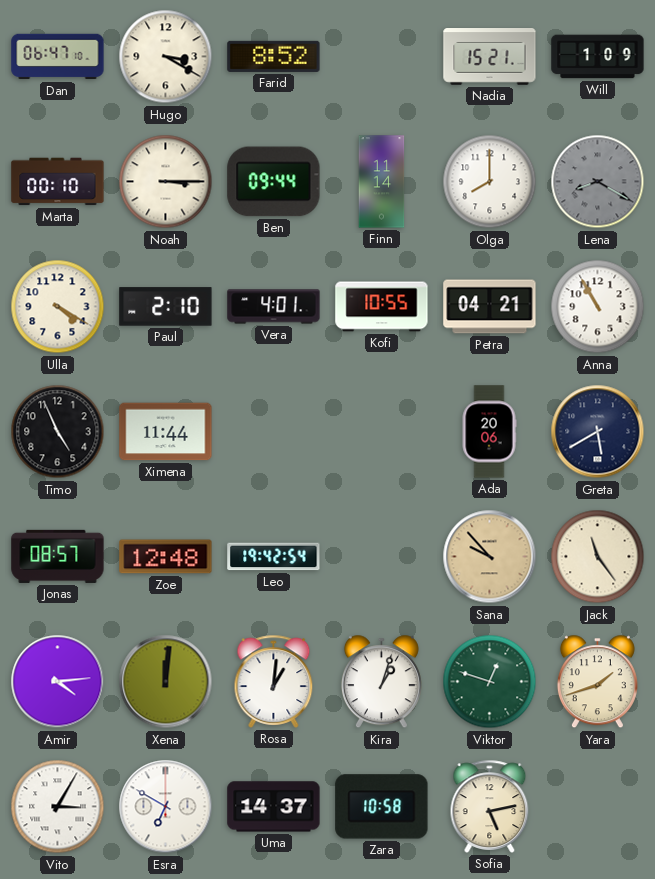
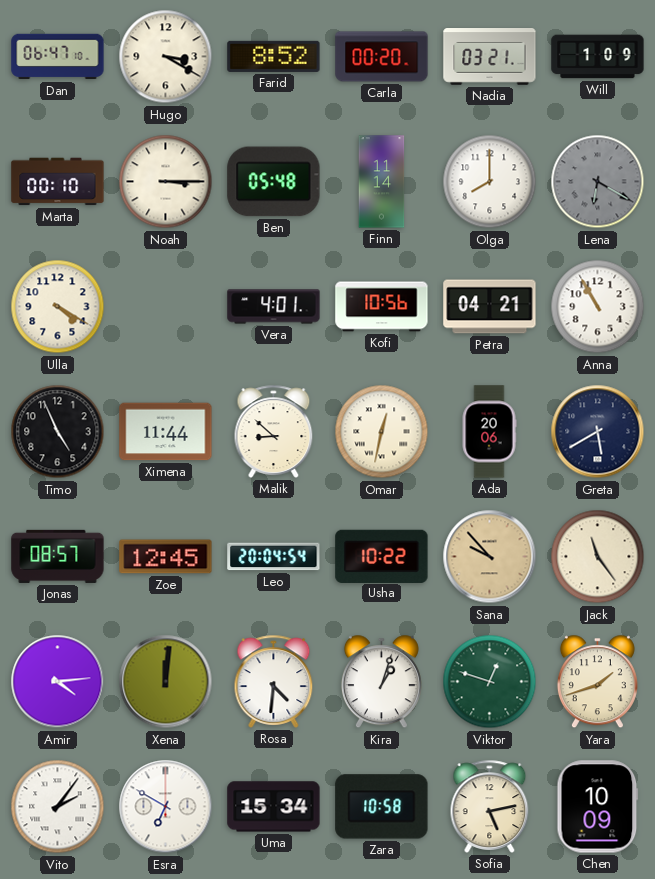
Carla: none -> 00:20
Nadia: 15:21 -> 03:21
Ben: 09:44 -> 05:48
Lena: 8:20 -> 6:20
Paul: 2:10 -> none
Kofi: 10:55 -> 10:56
Malik: none -> 8:52
Omar: none -> 12:32
Zoe: 12:48 -> 12:45
Leo: 19:42 -> 20:04
Usha: none -> 10:22
Rosa: 1:01 -> 4:31
Vito: 3:05 -> 2:06
Uma: 14:37 -> 15:34
Chen: none -> 10:09
